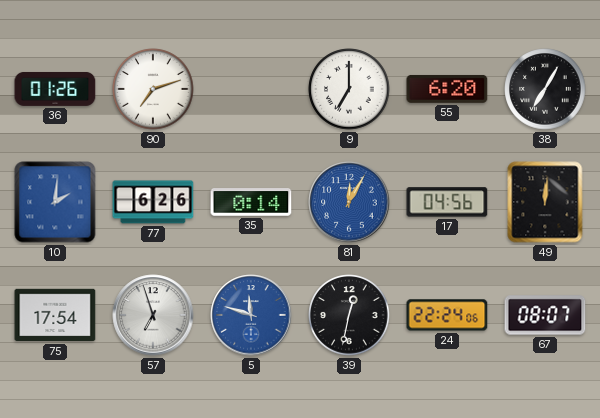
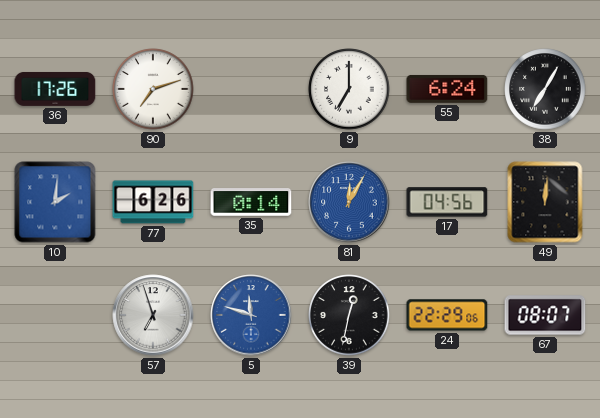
36: 01:26 -> 17:26
55: 6:20 -> 6:24
75: 17:54 -> none
24: 22:24 -> 22:29
